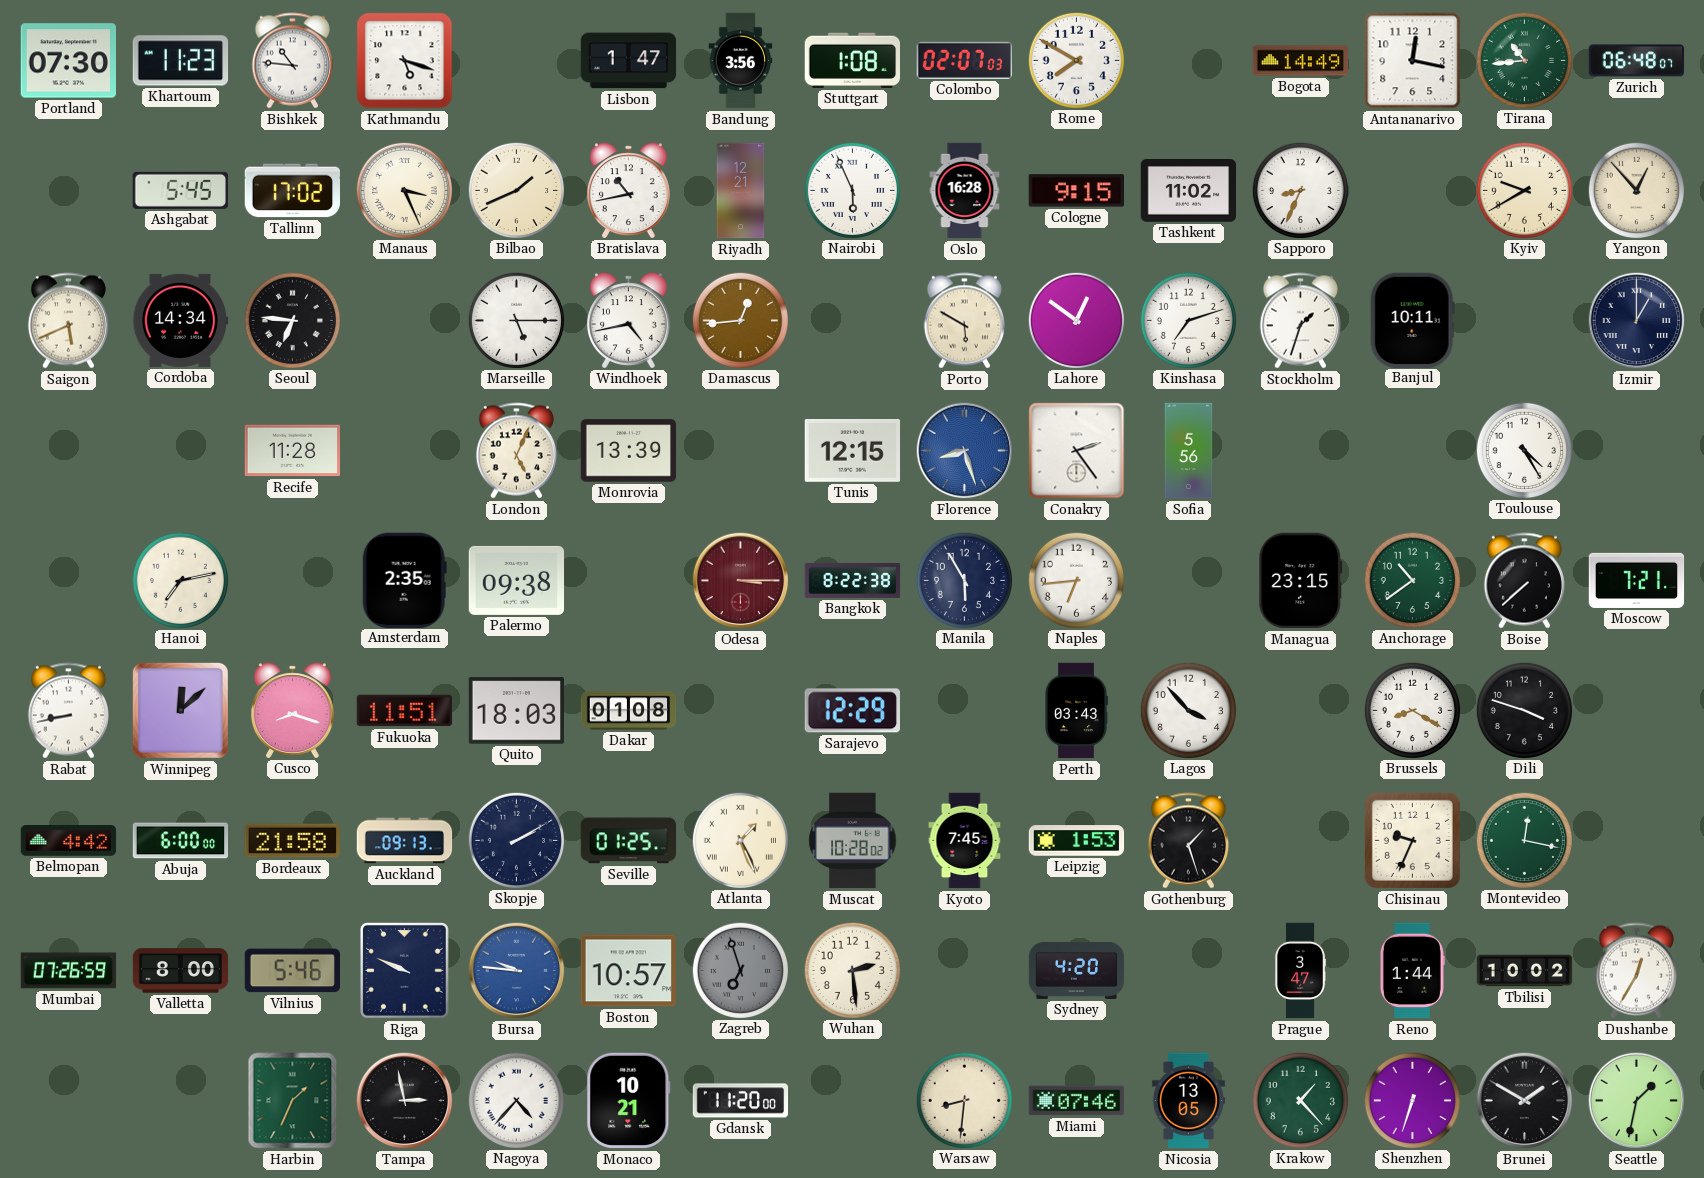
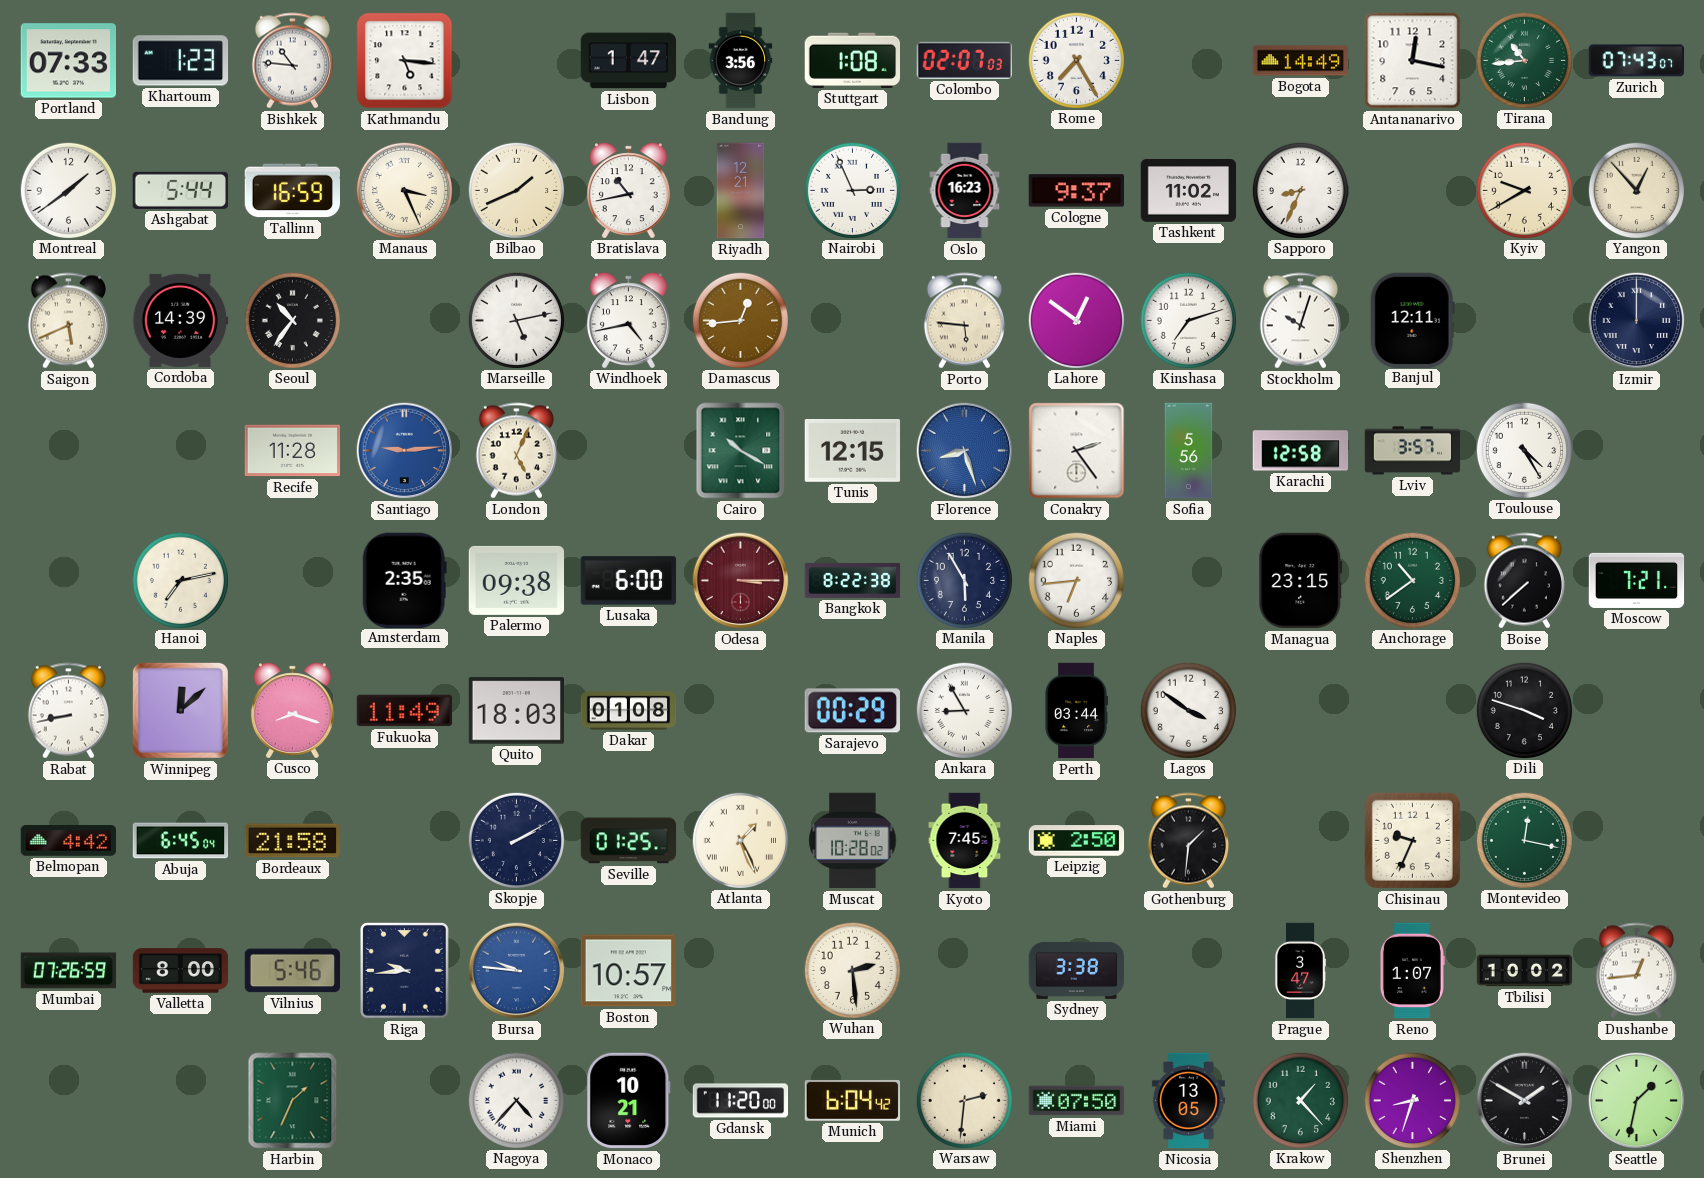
Portland: 07:30 -> 07:33
Khartoum: 11:23 -> 1:23
Kathmandu: 5:18 -> 5:16
Rome: 7:50 -> 7:25
Zurich: 06:48 -> 07:43
Montreal: none -> 1:39
Ashgabat: 5:45 -> 5:44
Tallinn: 17:02 -> 16:59
Nairobi: 5:56 -> 2:56
Oslo: 16:28 -> 16:23
Cologne: 9:15 -> 9:37
Cordoba: 14:34 -> 14:39
Seoul: 6:46 -> 10:36
Marseille: 5:15 -> 5:13
Porto: 5:50 -> 5:46
Stockholm: 1:33 -> 10:03
Banjul: 10:11 -> 12:11
Izmir: 1:00 -> 12:00
Santiago: none -> 9:14
Monrovia: 13:39 -> none
Cairo: none -> 10:20
Karachi: none -> 12:58
Lviv: none -> 3:57
Lusaka: none -> 6:00
Fukuoka: 11:51 -> 11:49
Sarajevo: 12:29 -> 00:29
Ankara: none -> 8:55
Perth: 03:43 -> 03:44
Lagos: 3:53 -> 3:51
Brussels: 8:20 -> none
Abuja: 6:00 -> 6:45
Auckland: 09:13 -> none
Leipzig: 1:53 -> 2:50
Gothenburg: 1:27 -> 1:31
Riga: 9:49 -> 9:44
Zagreb: 6:57 -> none
Sydney: 4:20 -> 3:38
Reno: 1:44 -> 1:07
Dushanbe: 12:35 -> 12:44
Tampa: 2:58 -> none
Munich: none -> 6:04
Warsaw: 8:31 -> 2:31
Miami: 07:46 -> 07:50
Shenzhen: 6:33 -> 8:33
